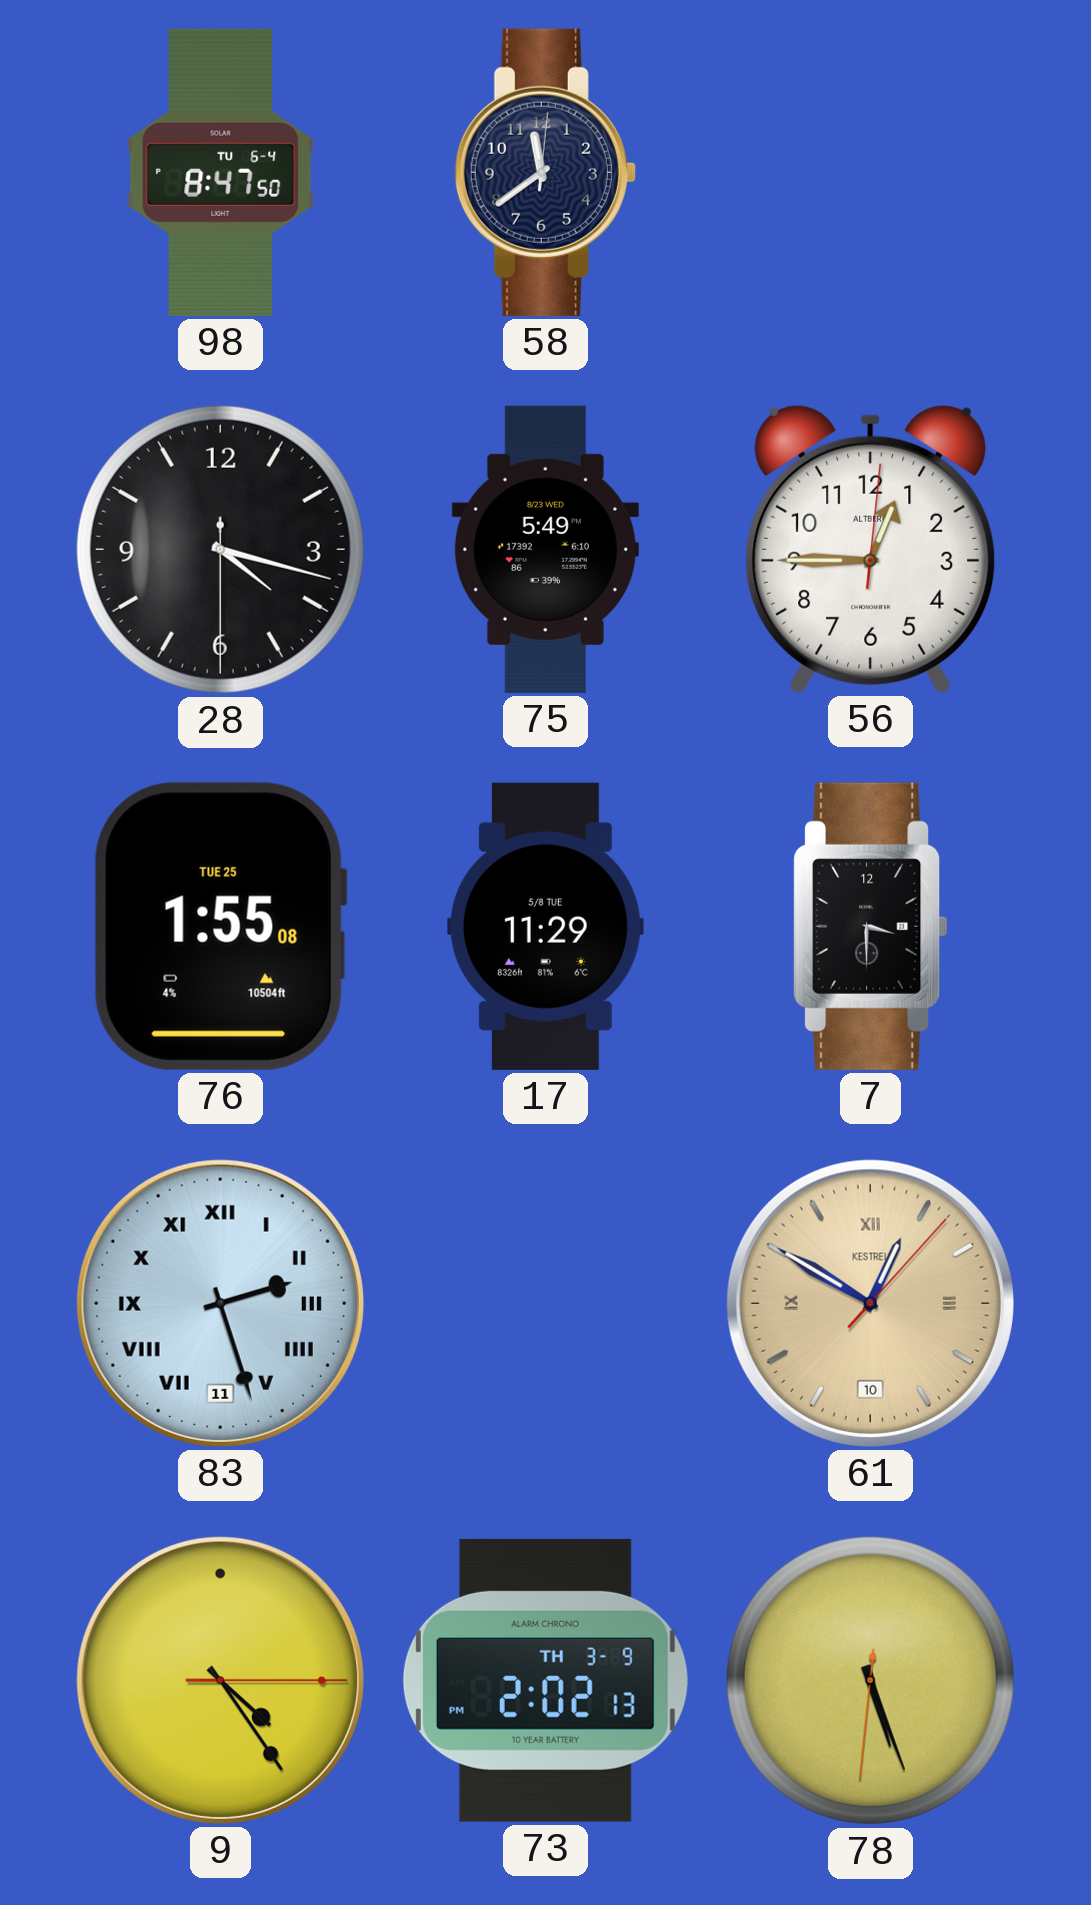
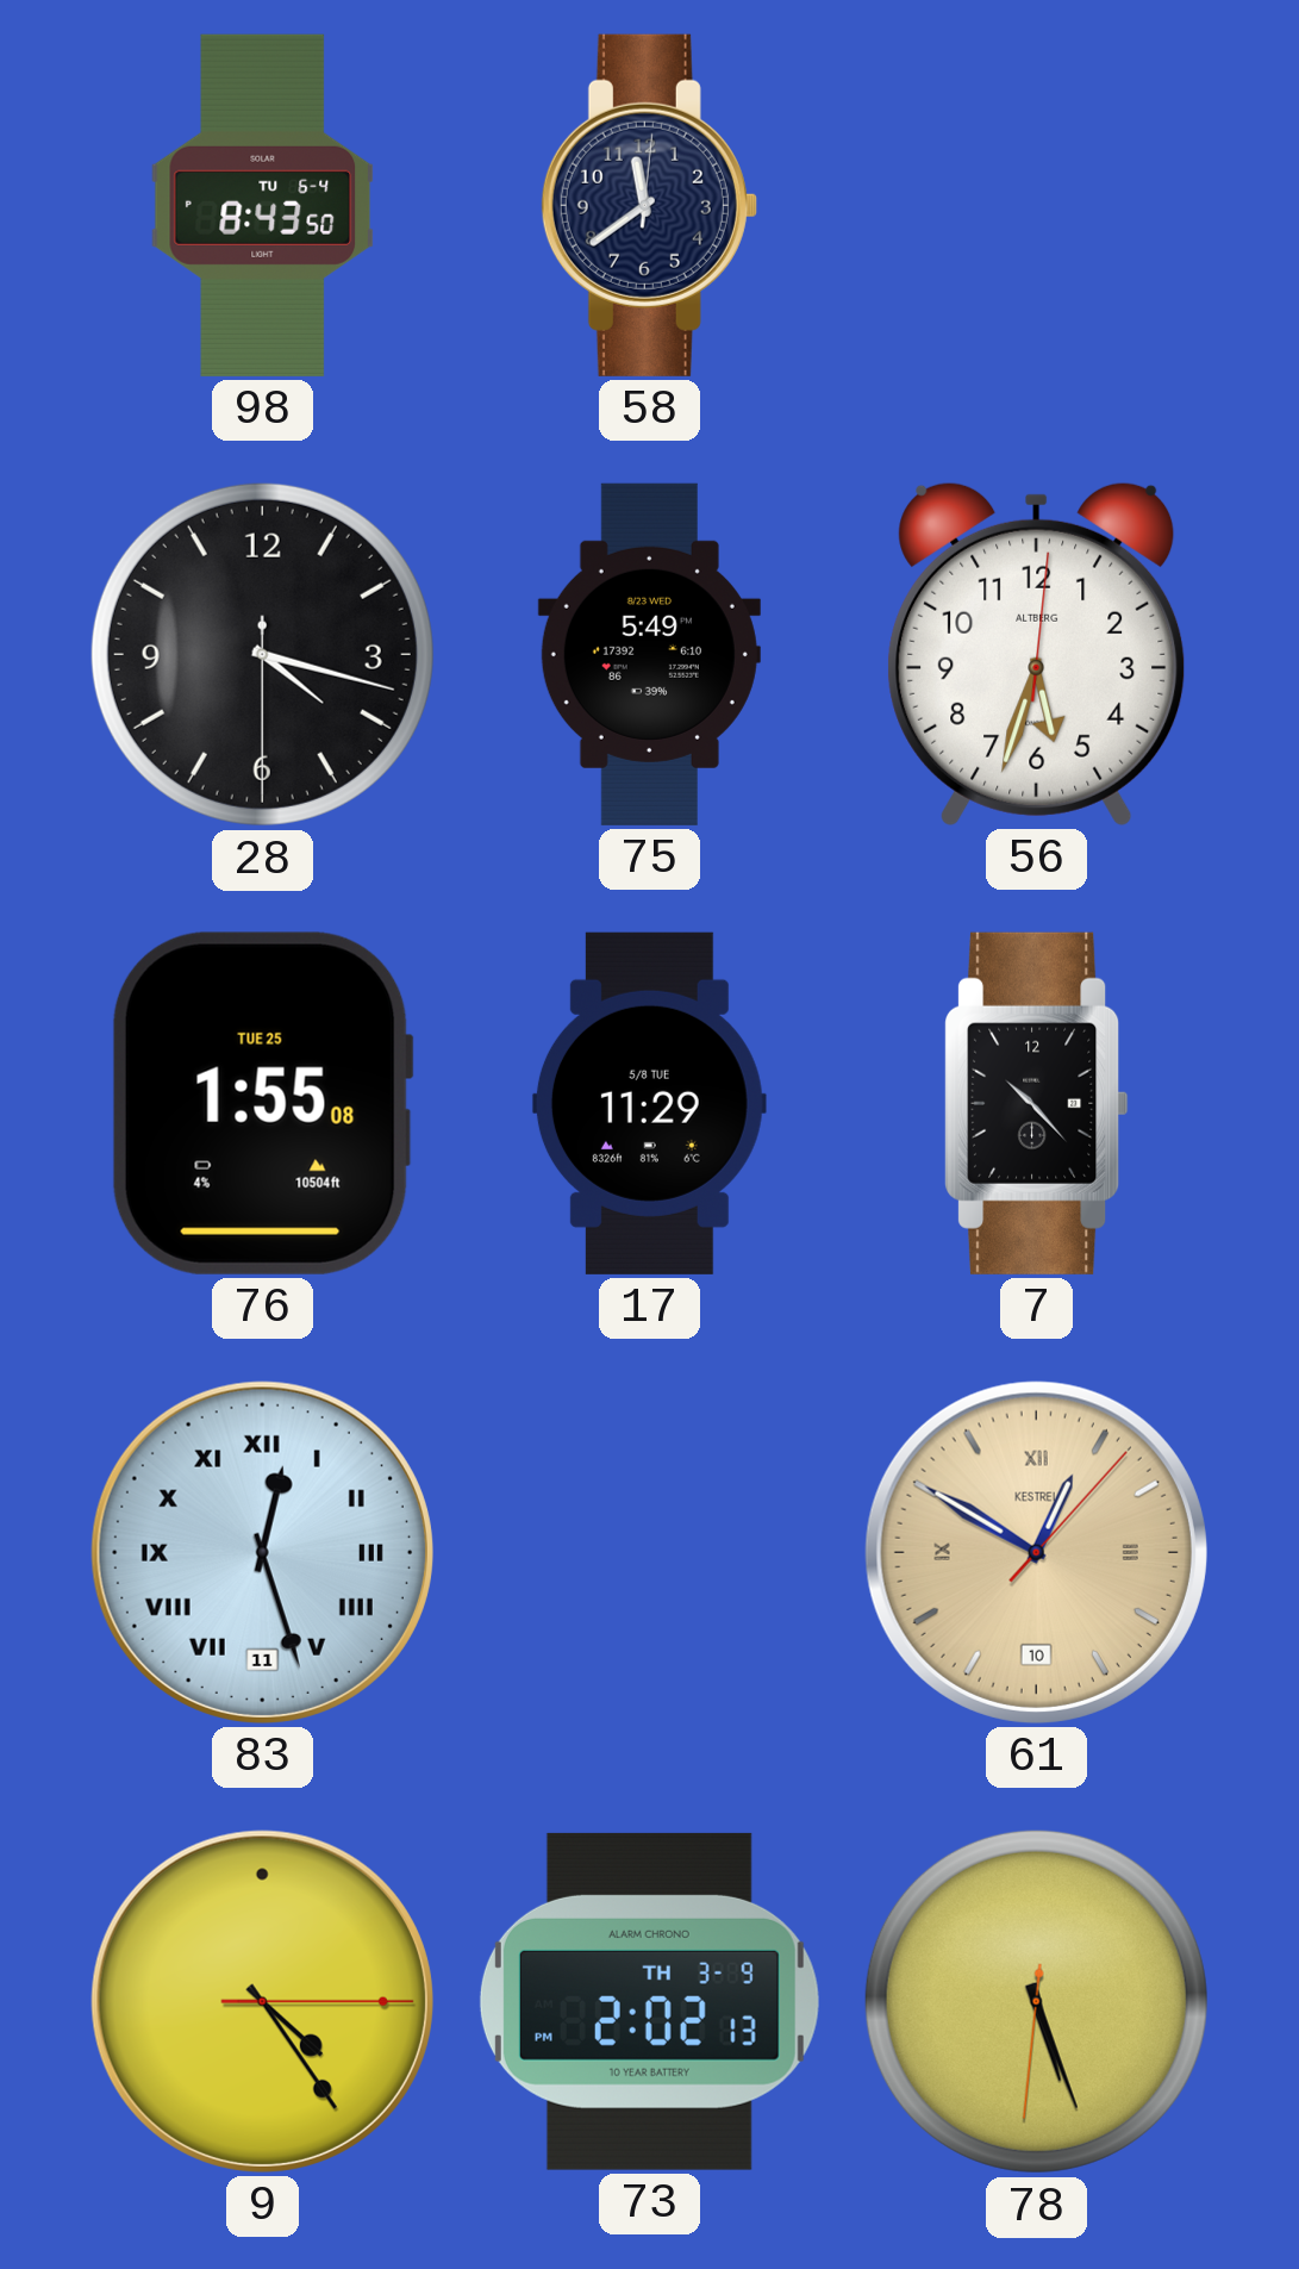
98: 8:47 -> 8:43
56: 12:45 -> 5:33
7: 3:30 -> 10:23
83: 2:27 -> 12:27
